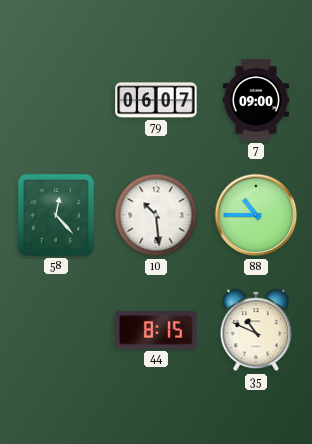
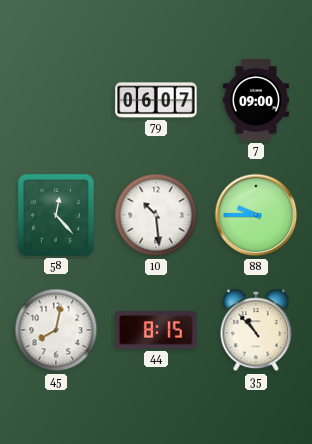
88: 10:45 -> 9:45
45: none -> 8:02
35: 10:49 -> 10:53
